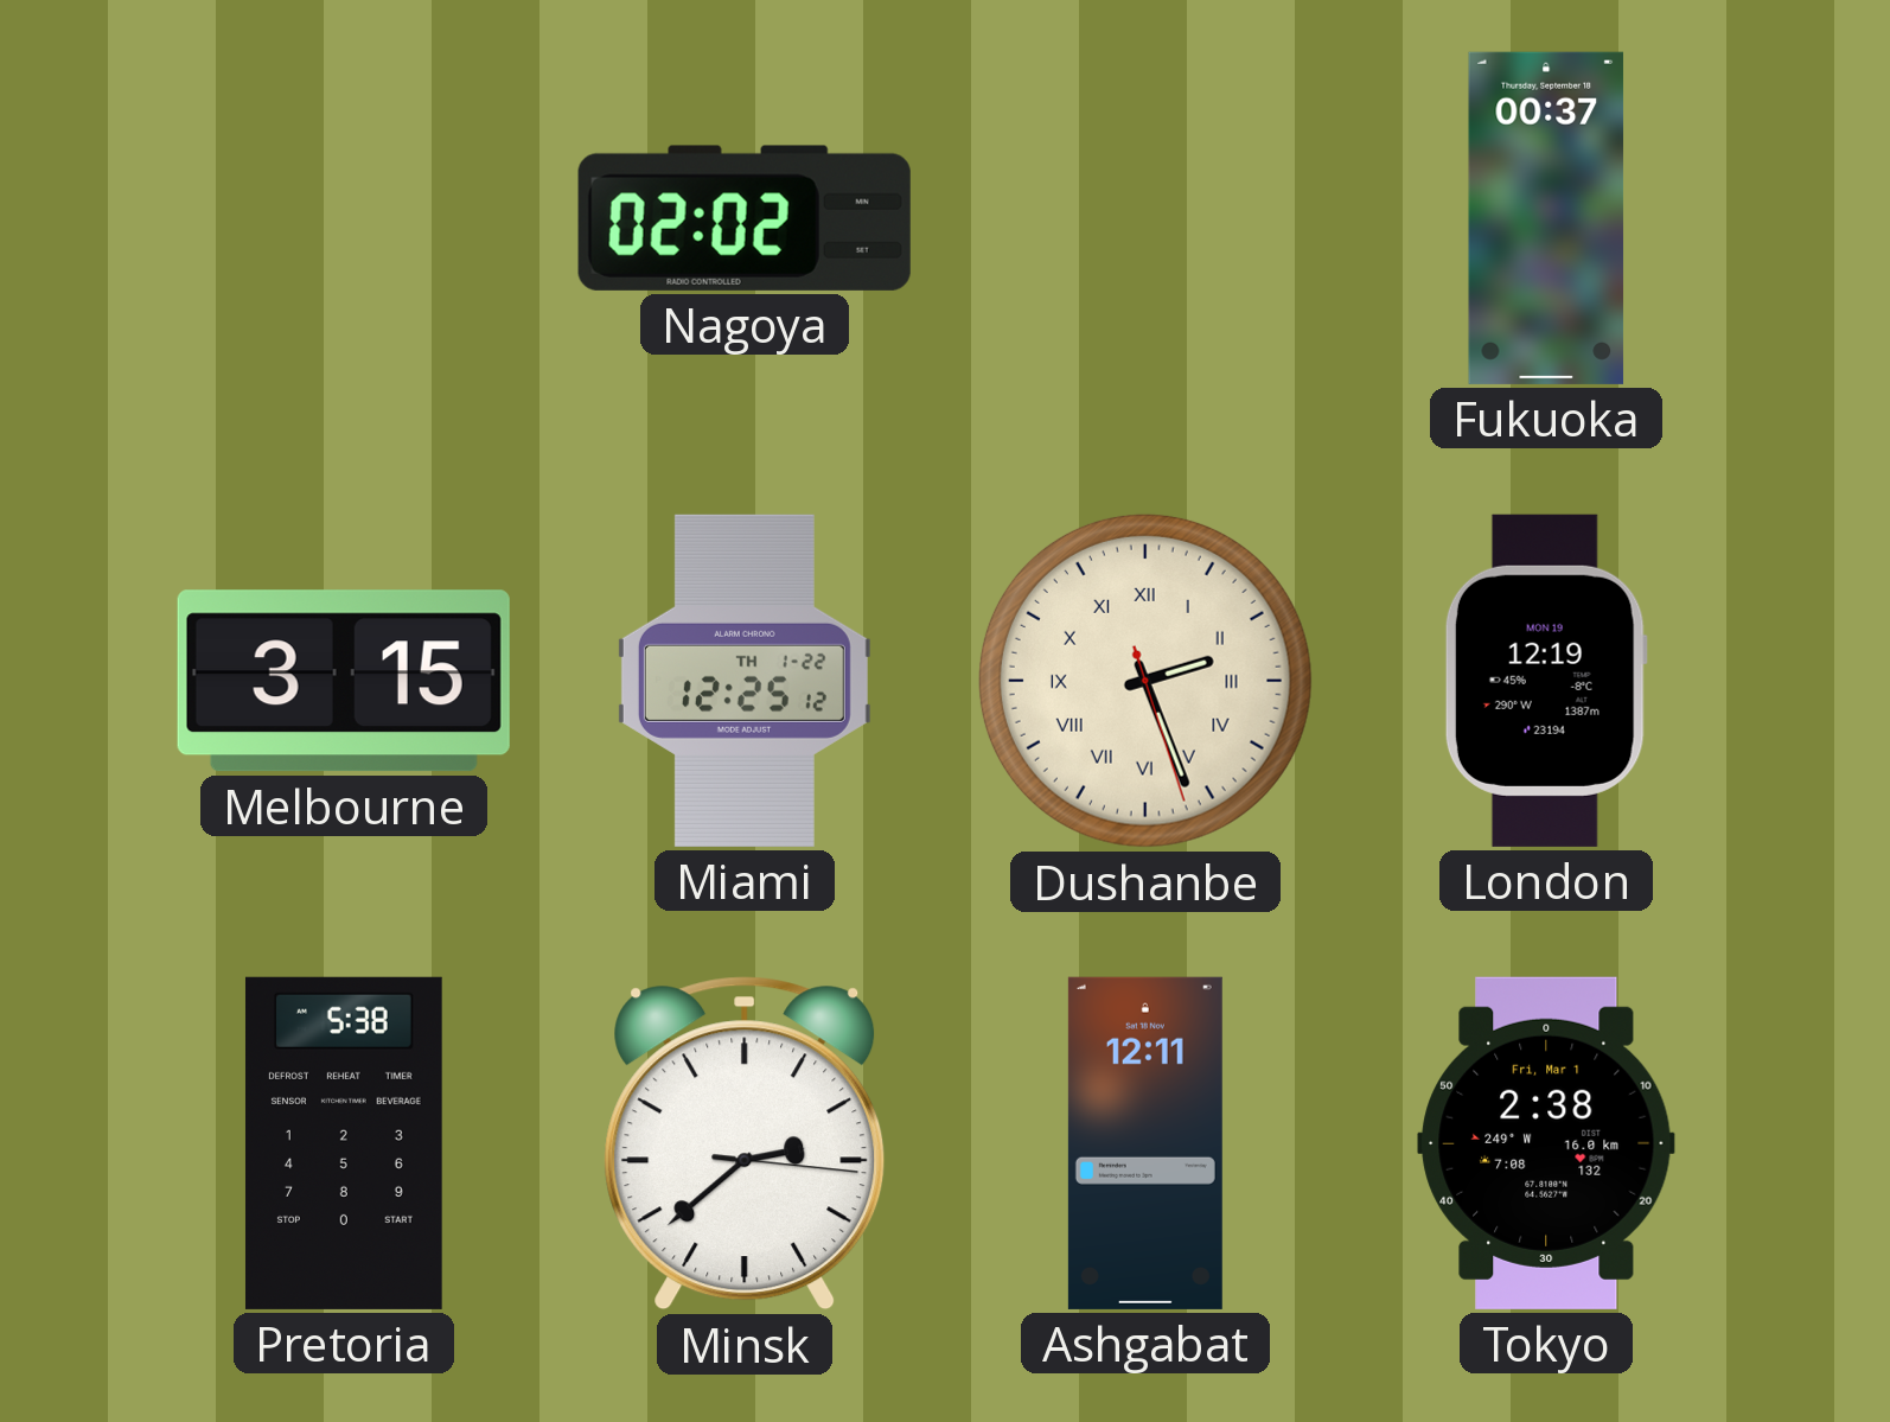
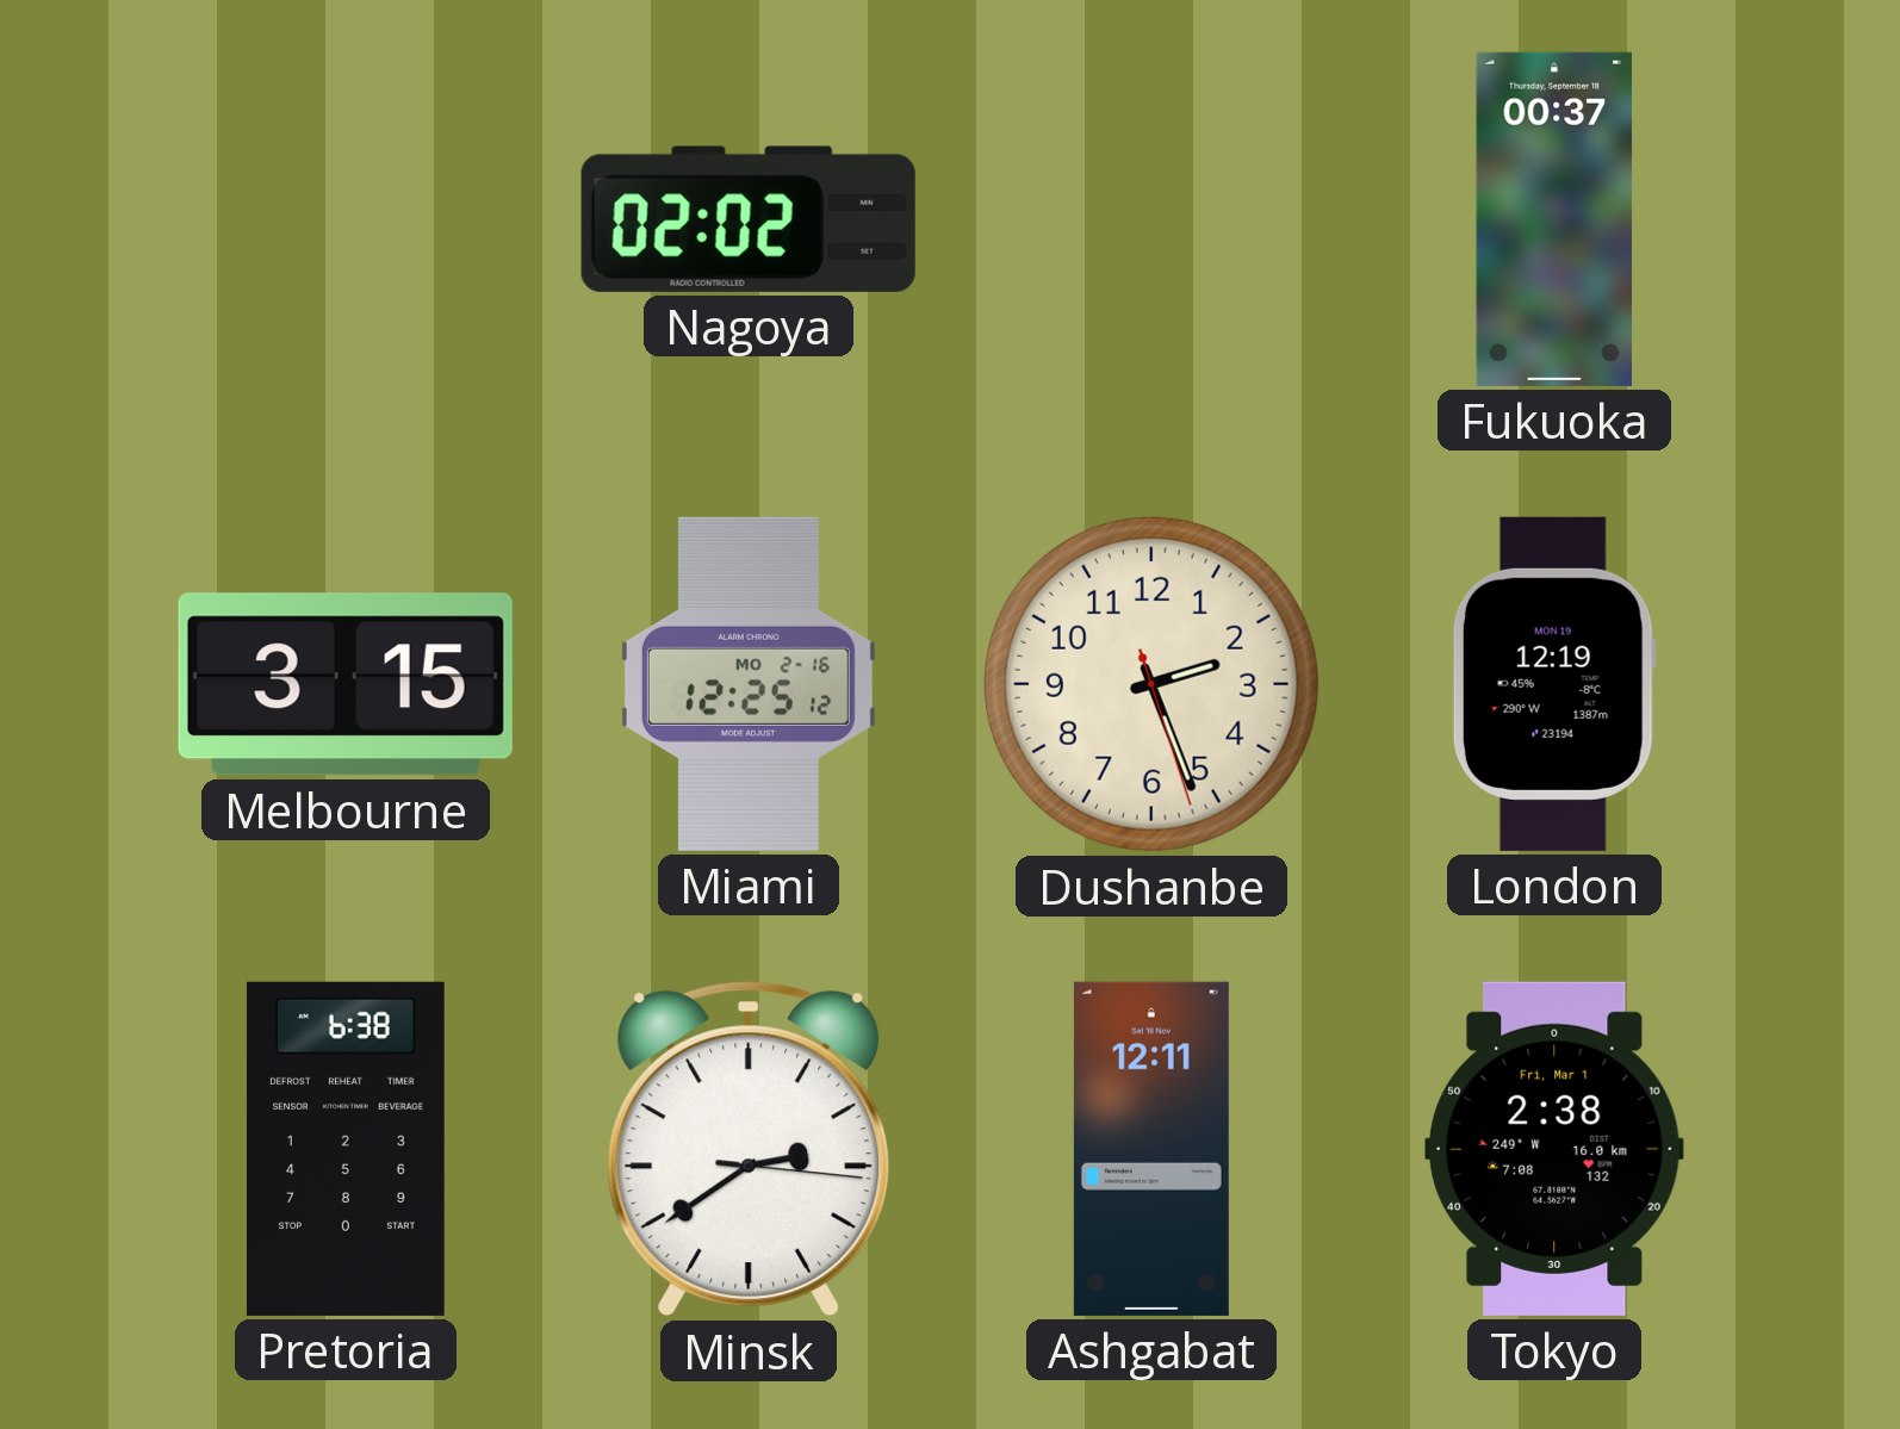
Miami date: TH 1-22 -> MO 2-16
Dushanbe numerals: Roman -> Arabic
Pretoria: 5:38 -> 6:38
Minsk: 2:38 -> 2:39
